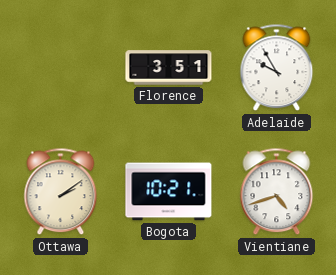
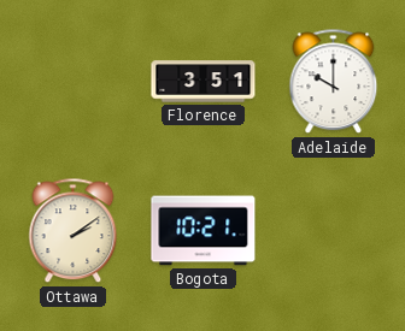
Adelaide: 9:55 -> 10:00
Vientiane: 4:42 -> none
